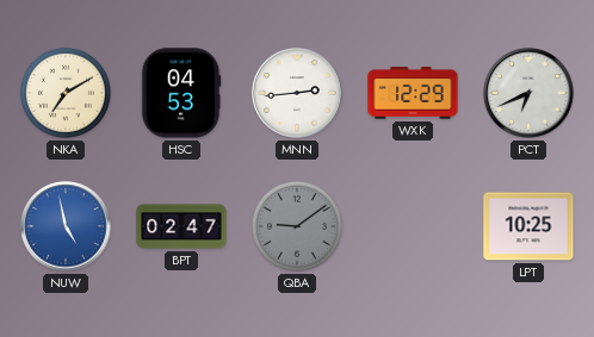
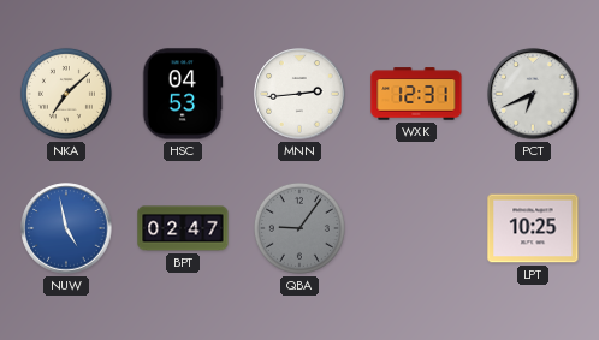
NKA: 7:10 -> 7:08
WXK: 12:29 -> 12:31
QBA: 9:09 -> 9:06
